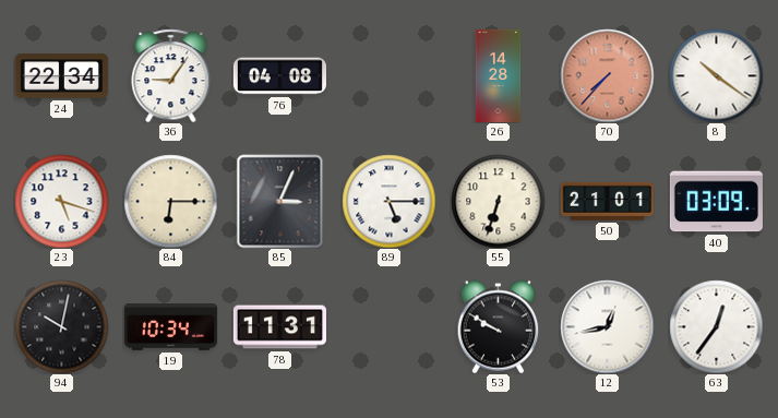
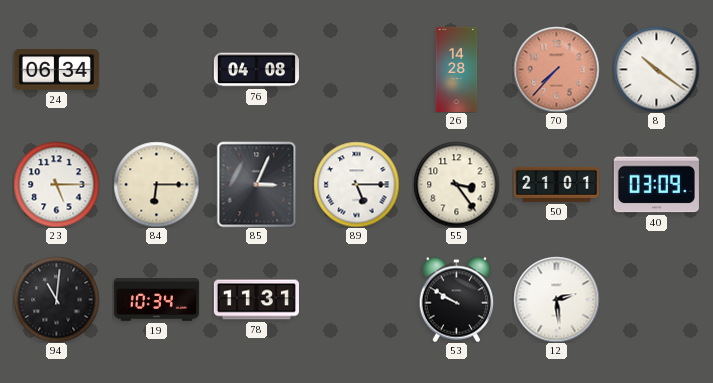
24: 22:34 -> 06:34
36: 9:06 -> none
23: 5:18 -> 5:15
55: 6:33 -> 3:24
94: 10:02 -> 11:01
12: 12:43 -> 2:29
63: 12:36 -> none
